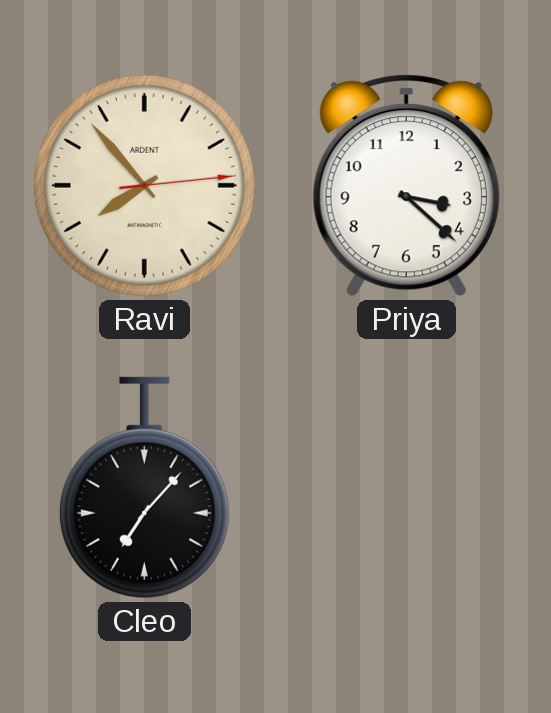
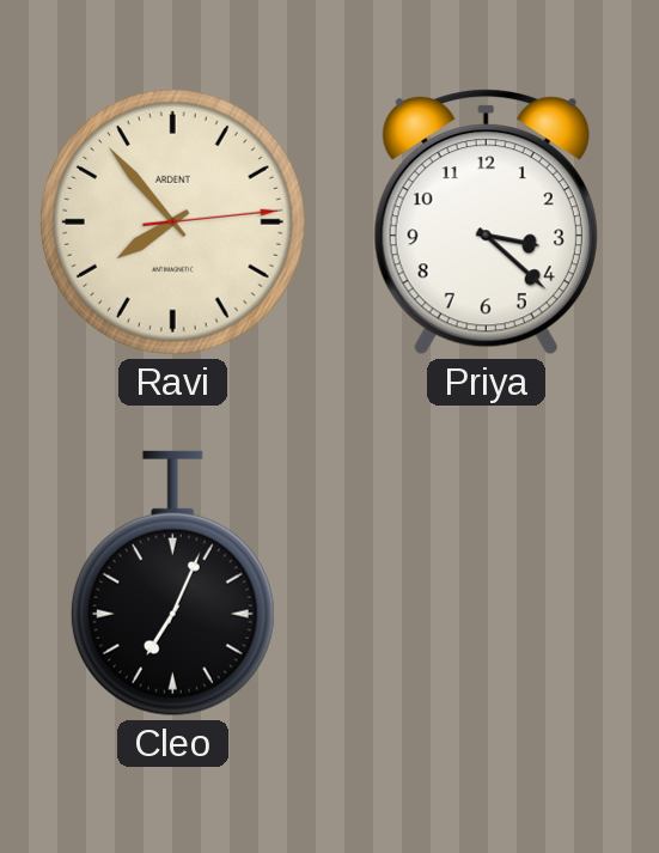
Cleo: 7:07 -> 7:04
